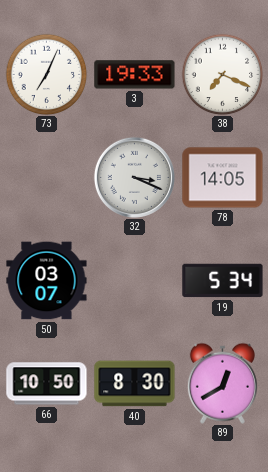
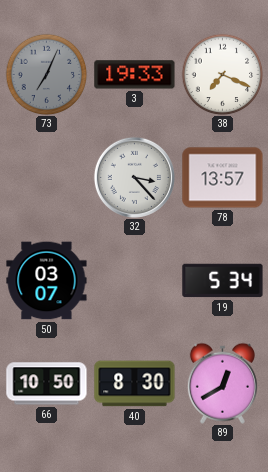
73 dial: white -> grey
32: 3:19 -> 3:23
78: 14:05 -> 13:57
